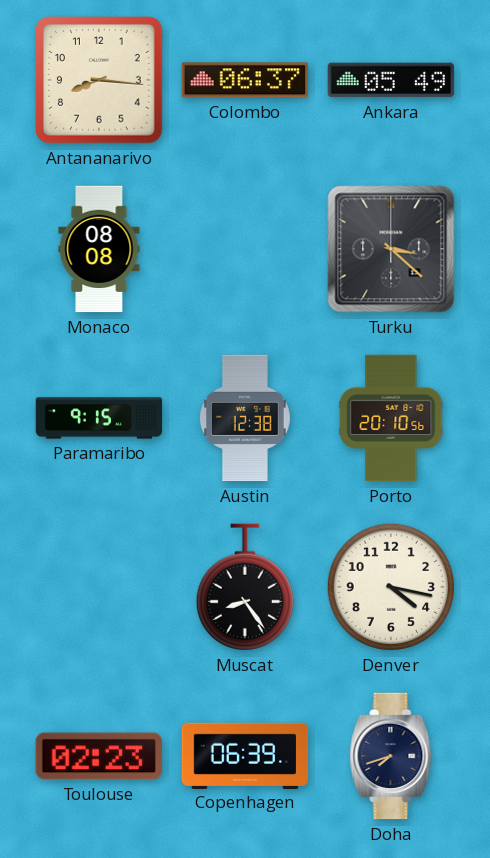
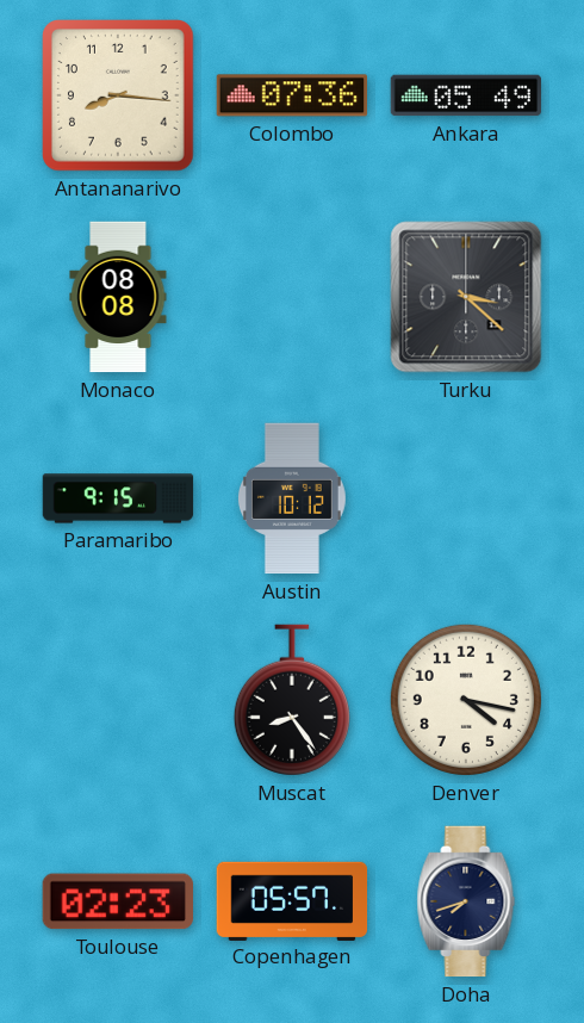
Colombo: 06:37 -> 07:36
Austin: 12:38 -> 10:12
Porto: 20:10 -> none
Copenhagen: 06:39 -> 05:57
